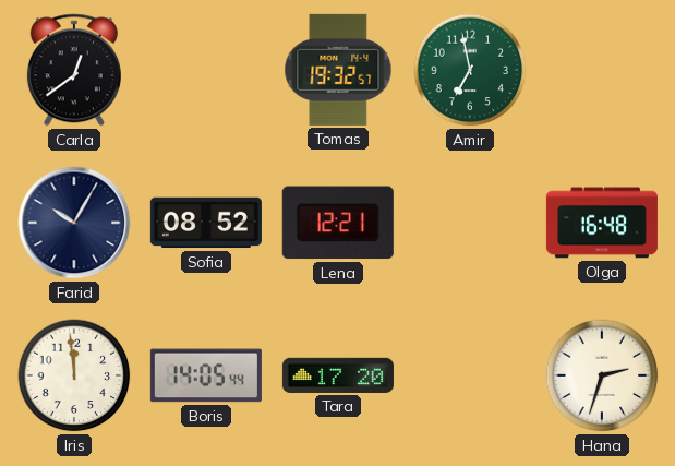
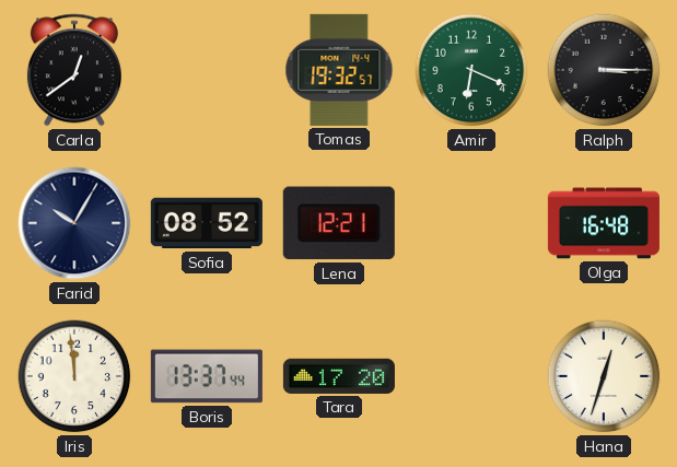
Amir: 6:58 -> 6:19
Ralph: none -> 3:15
Boris: 14:05 -> 13:37
Hana: 2:33 -> 12:33
